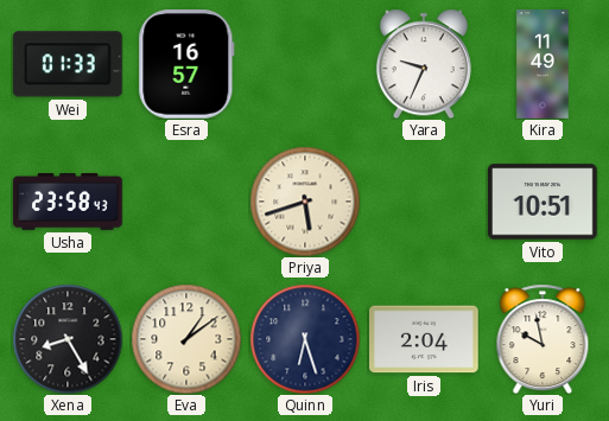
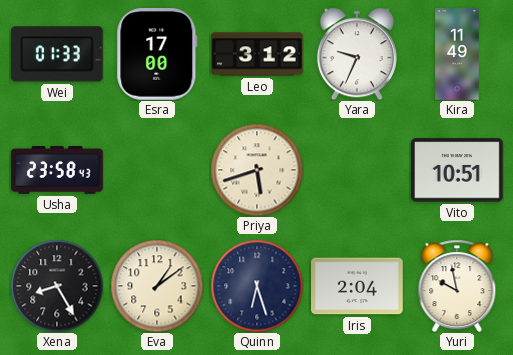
Esra: 16:57 -> 17:00
Leo: none -> 3:12
